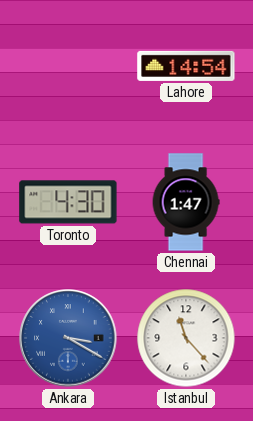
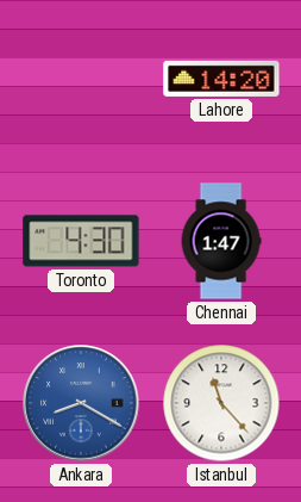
Lahore: 14:54 -> 14:20
Ankara: 3:20 -> 8:20
